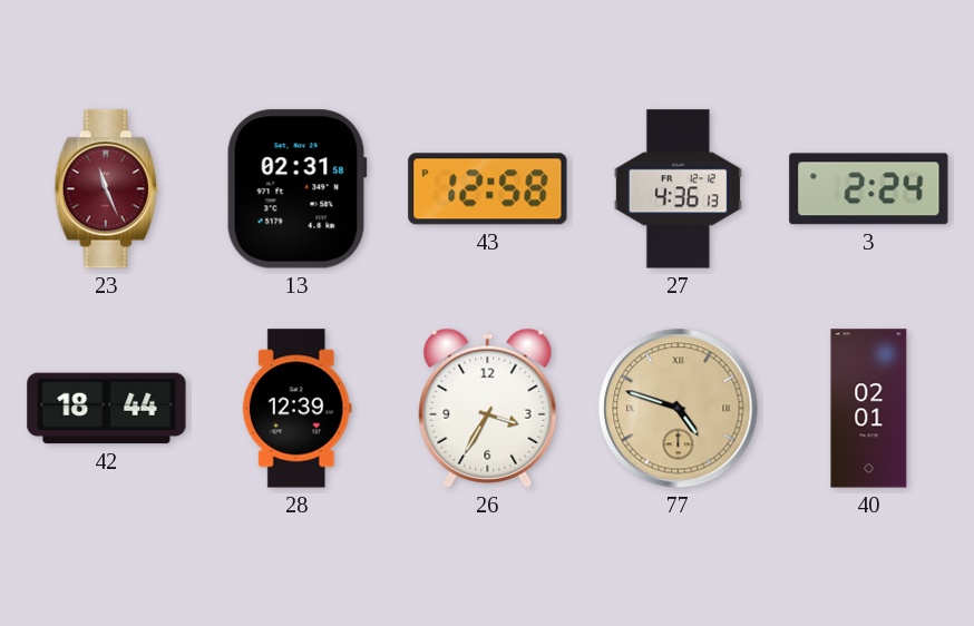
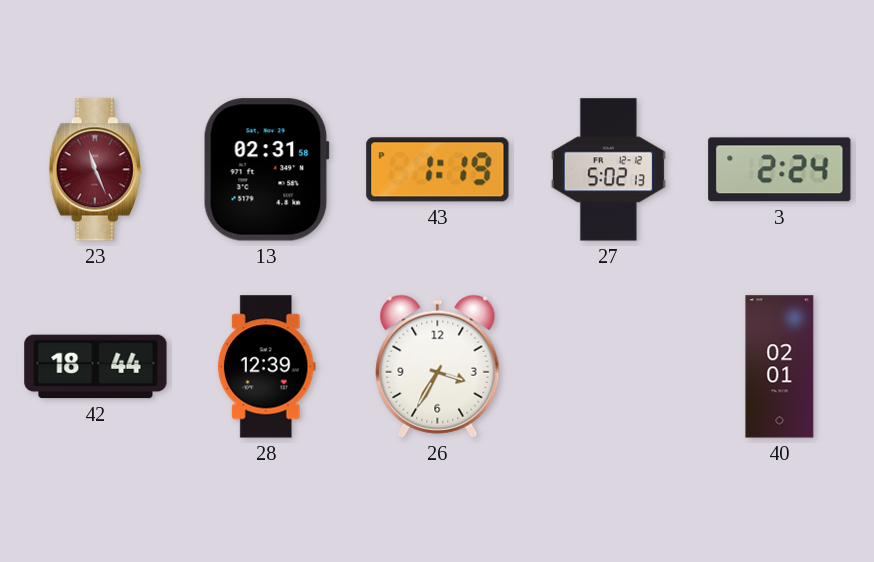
43: 12:58 -> 1:19
27: 4:36 -> 5:02
77: 4:48 -> none
